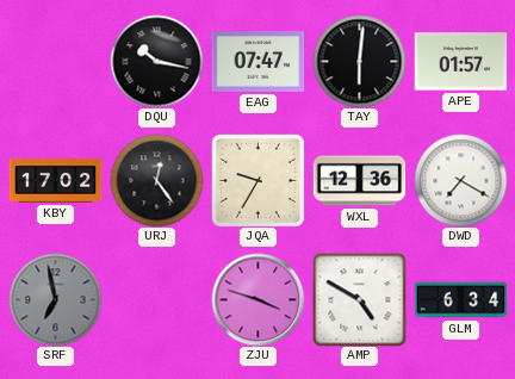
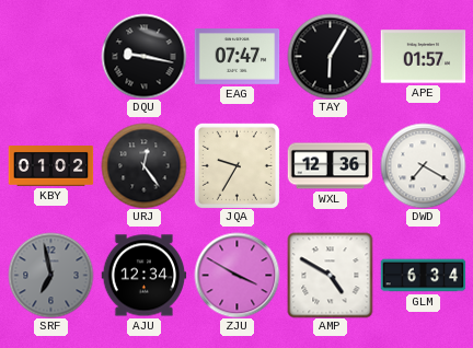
DQU: 10:17 -> 9:17
TAY: 6:01 -> 6:05
KBY: 17:02 -> 01:02
AJU: none -> 12:34
ZJU: 3:48 -> 3:50
